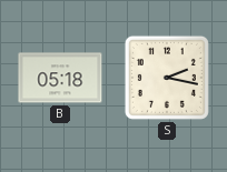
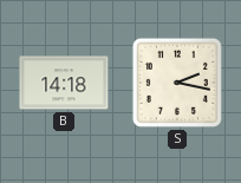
B: 05:18 -> 14:18
